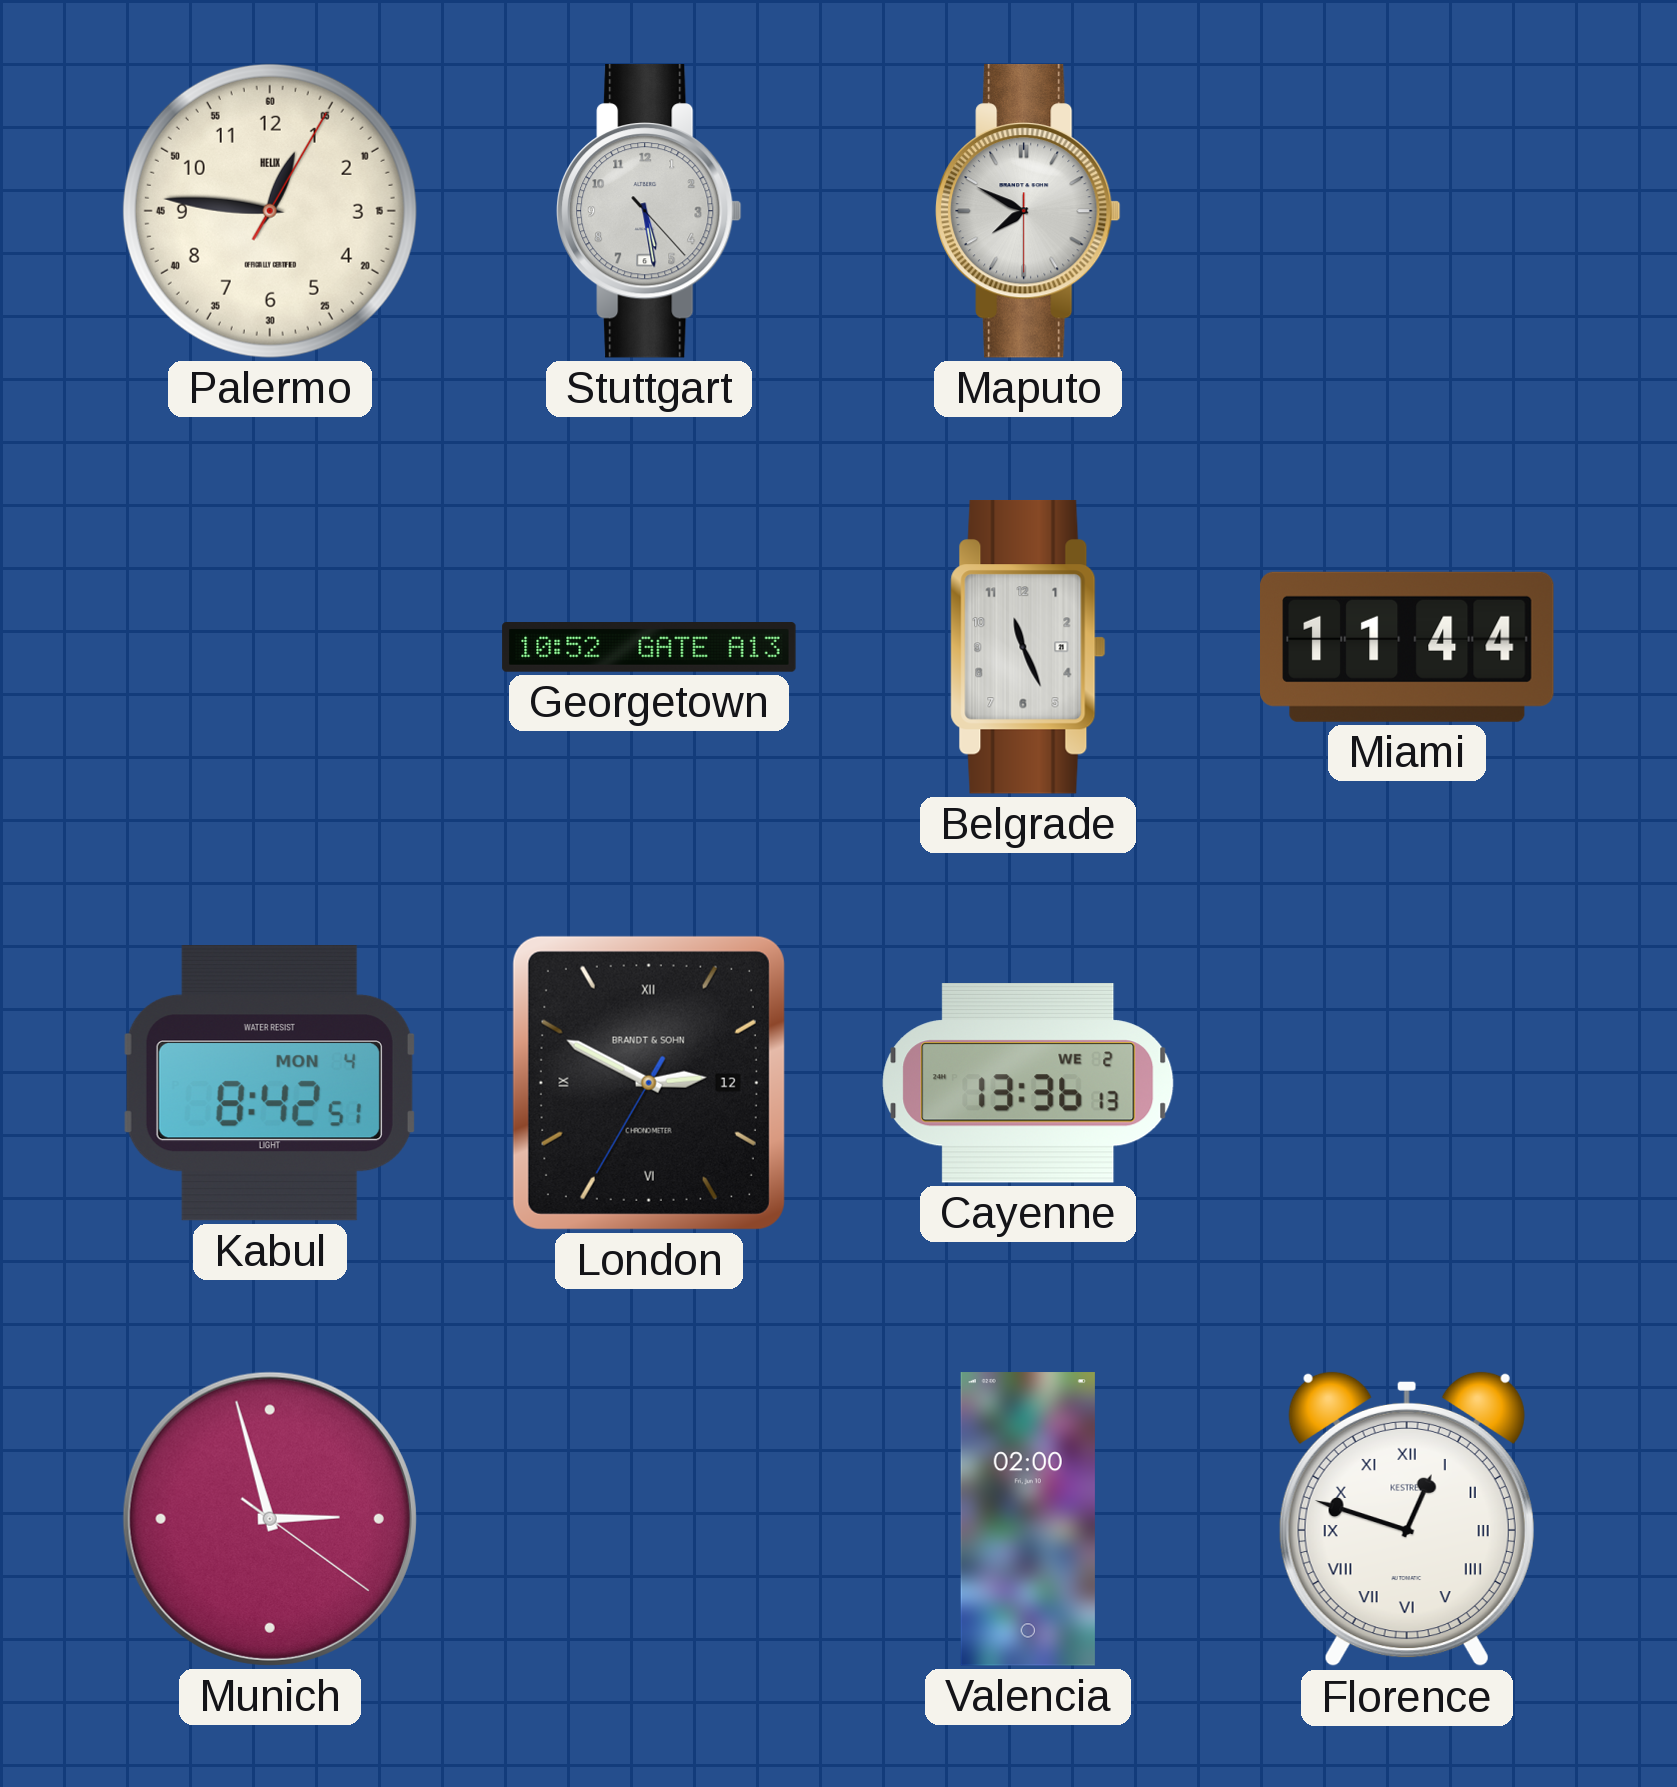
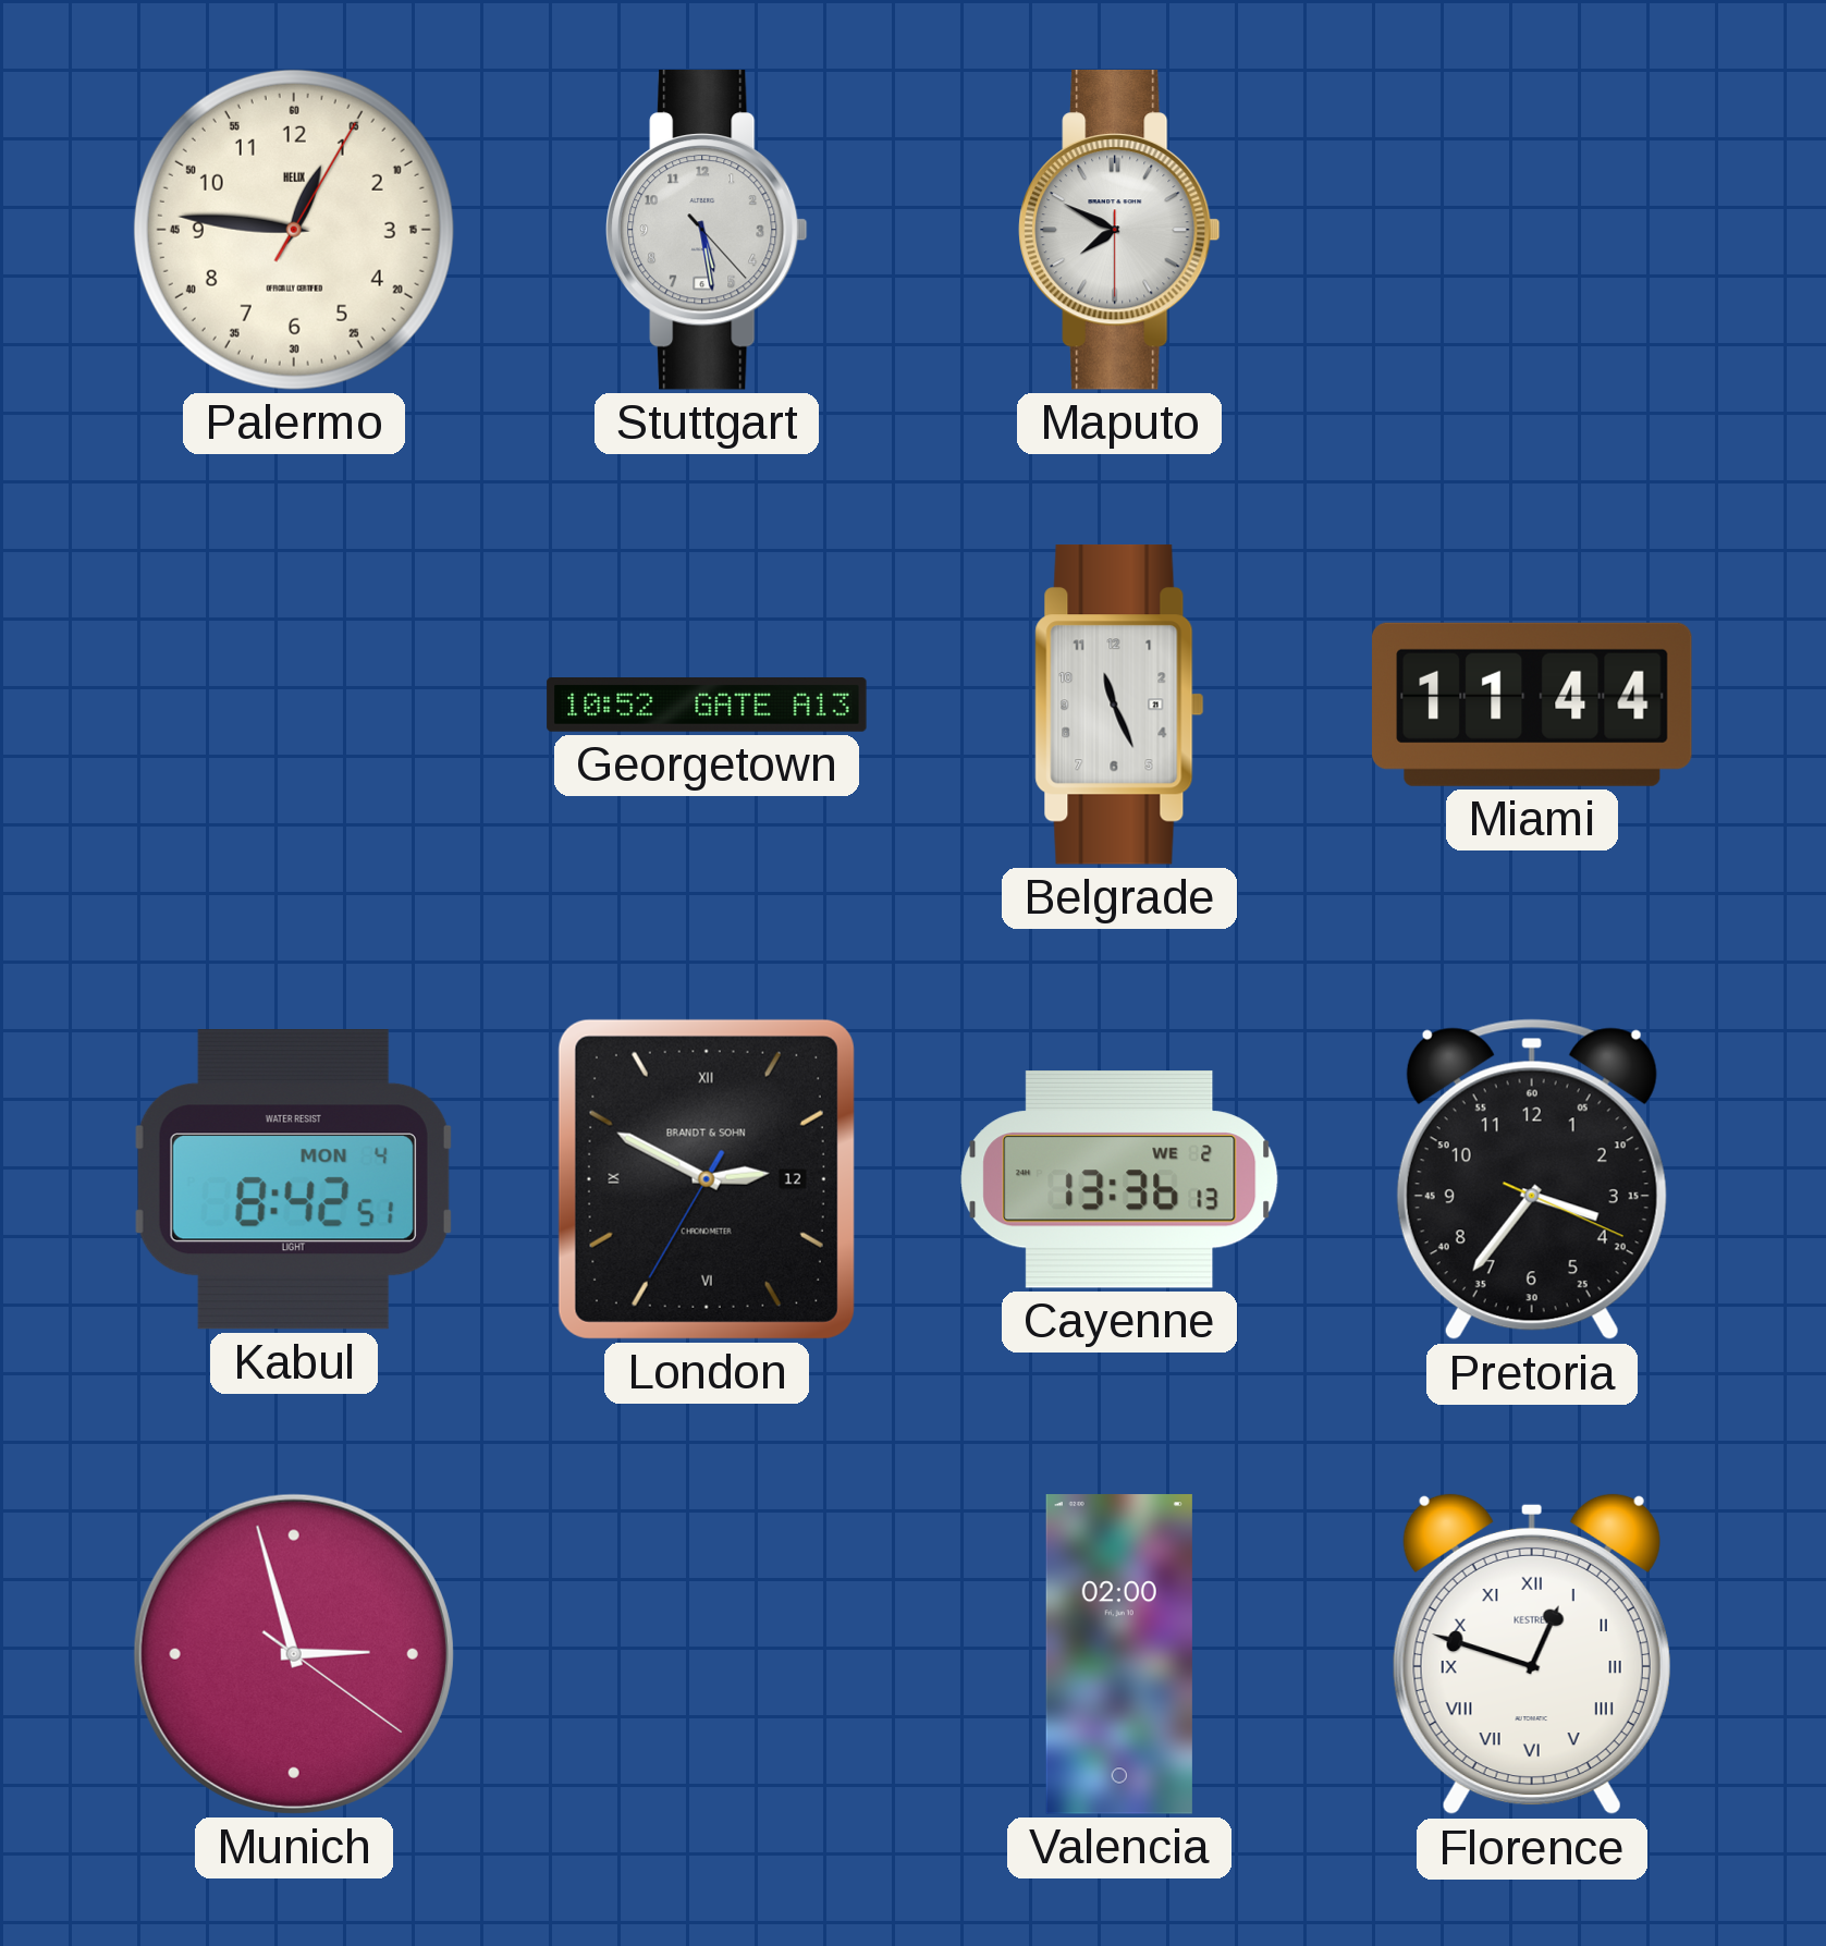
Pretoria: none -> 3:36
